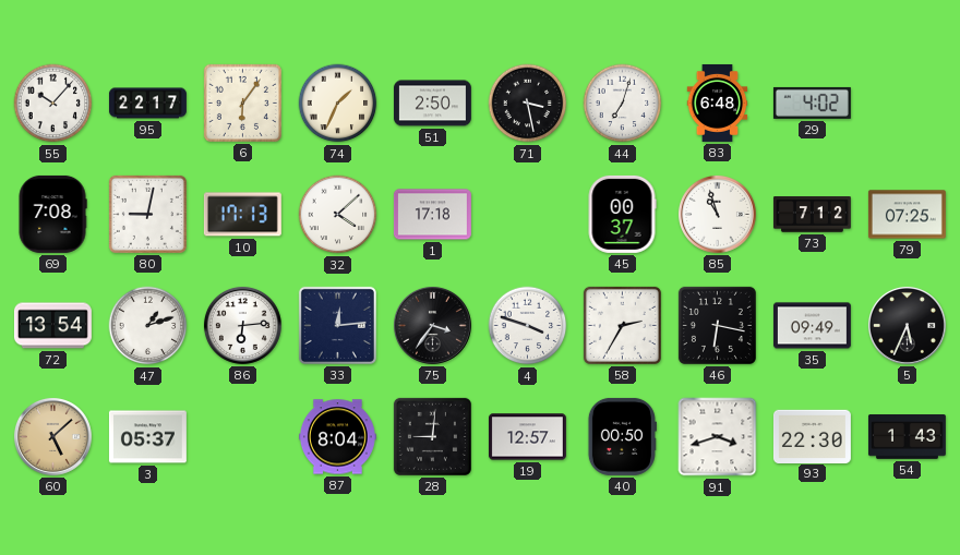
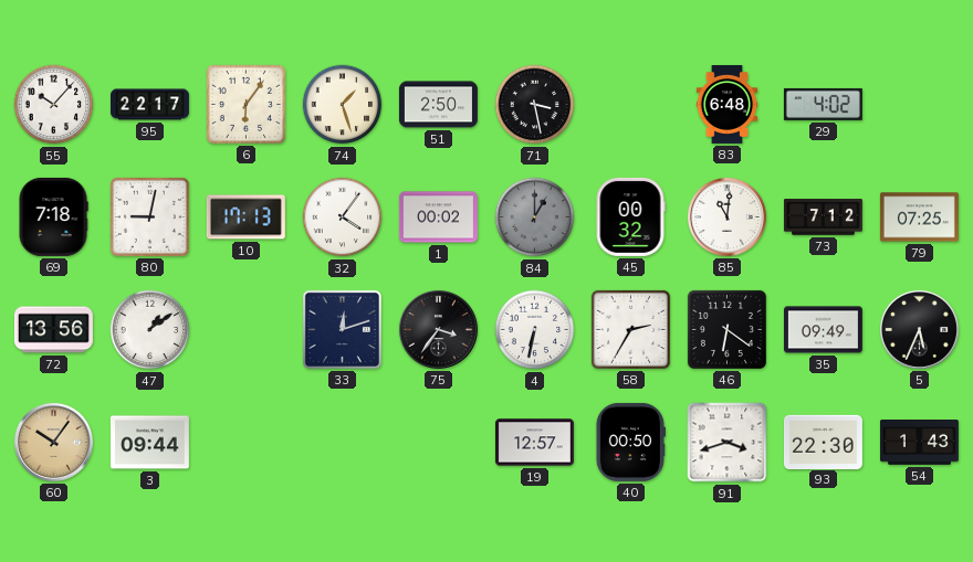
74: 1:34 -> 1:27
44: 7:03 -> none
69: 7:08 -> 7:18
32: 4:08 -> 4:06
1: 17:18 -> 00:02
84: none -> 1:00
45: 00:37 -> 00:32
85: 10:57 -> 11:01
72: 13:54 -> 13:56
47: 1:12 -> 1:09
86: 6:14 -> none
33: 12:14 -> 12:12
4: 3:48 -> 6:32
46: 6:17 -> 6:21
60: 5:08 -> 10:06
3: 05:37 -> 09:44
87: 8:04 -> none
28: 9:01 -> none
